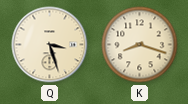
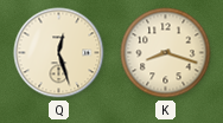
Q: 3:27 -> 12:27
